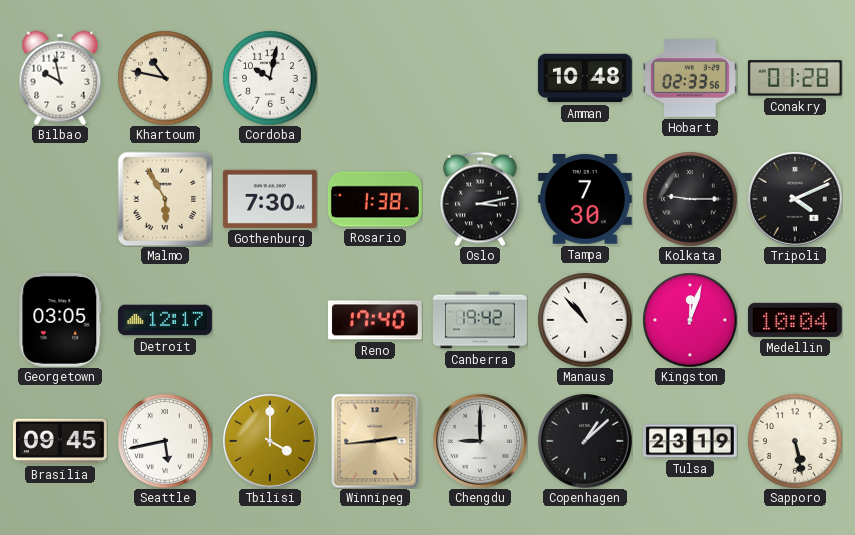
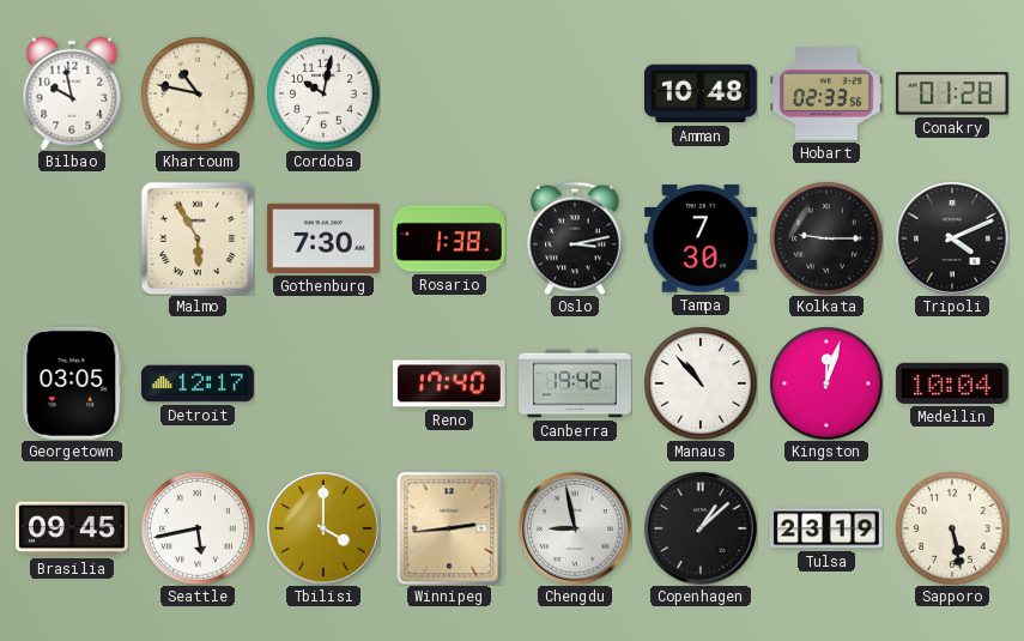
Chengdu: 9:00 -> 8:58
